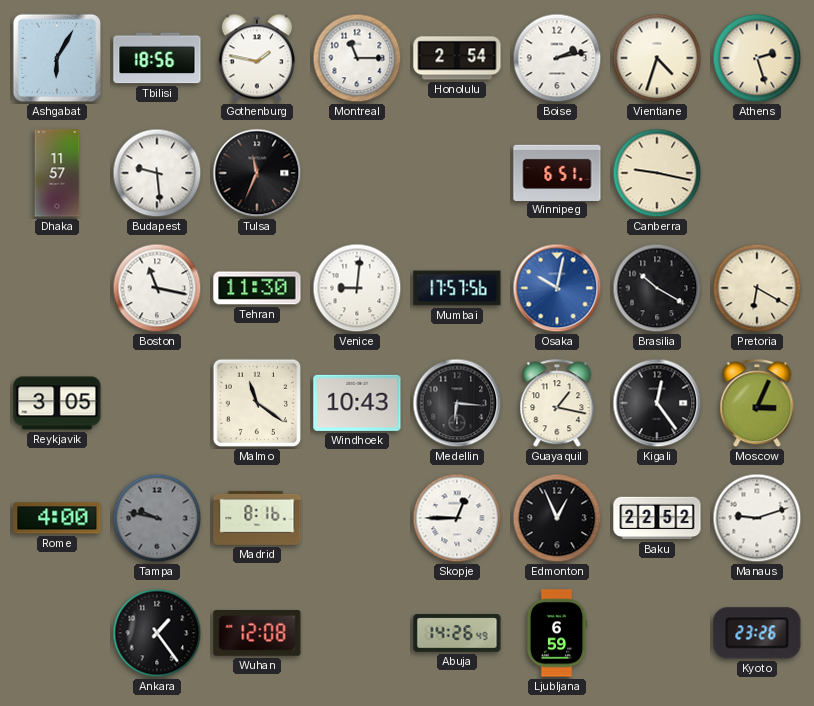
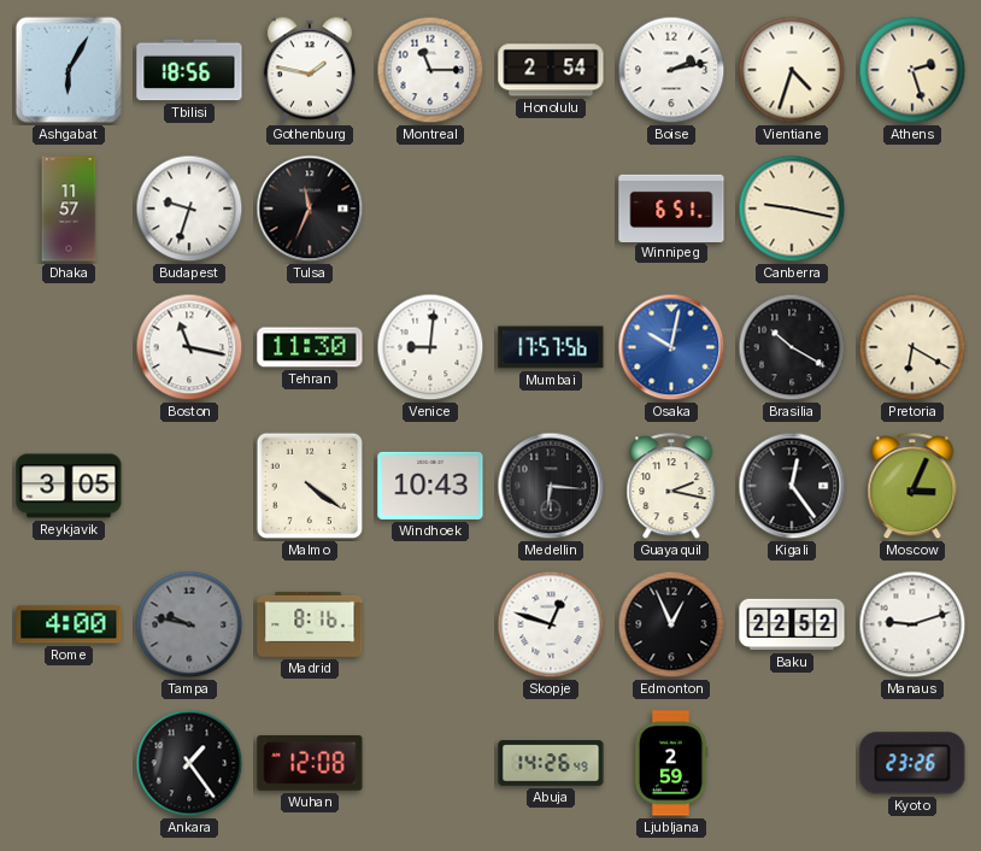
Budapest: 9:29 -> 9:33
Malmo: 11:21 -> 4:21
Guayaquil: 1:17 -> 2:17
Skopje: 12:45 -> 12:48
Ljubljana: 6:59 -> 2:59
